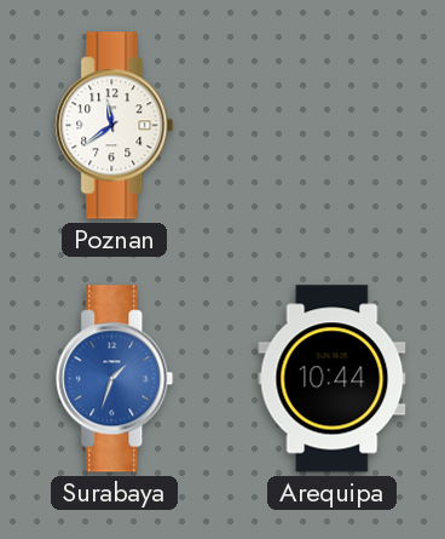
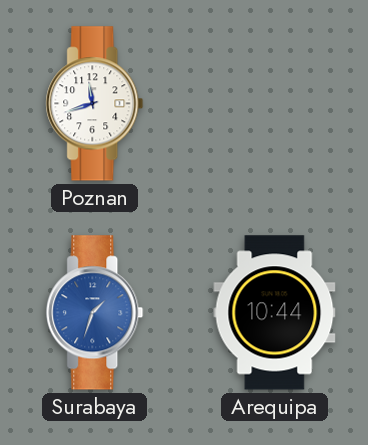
Poznan: 11:39 -> 11:42
